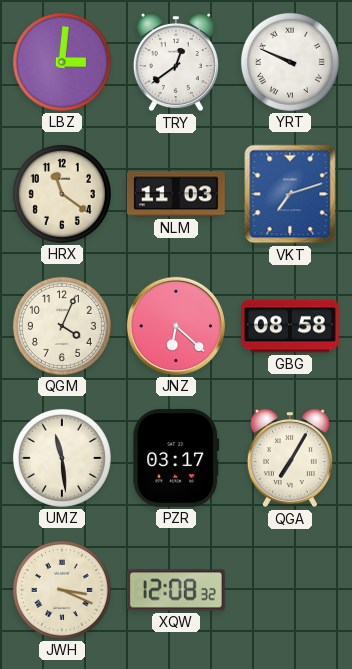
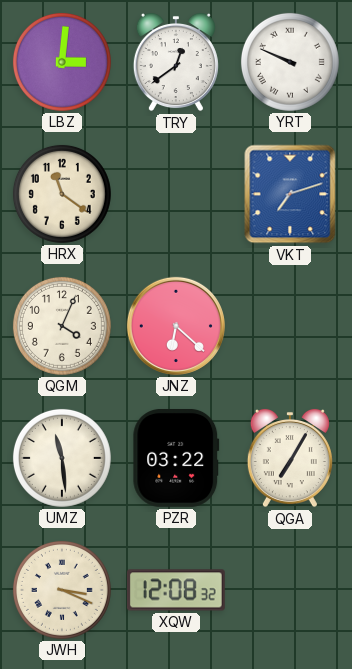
NLM: 11:03 -> none
GBG: 08:58 -> none
PZR: 03:17 -> 03:22
